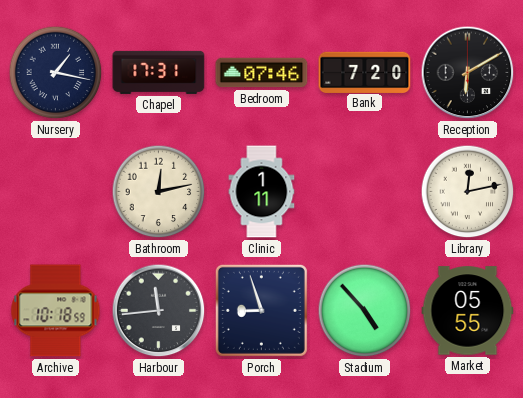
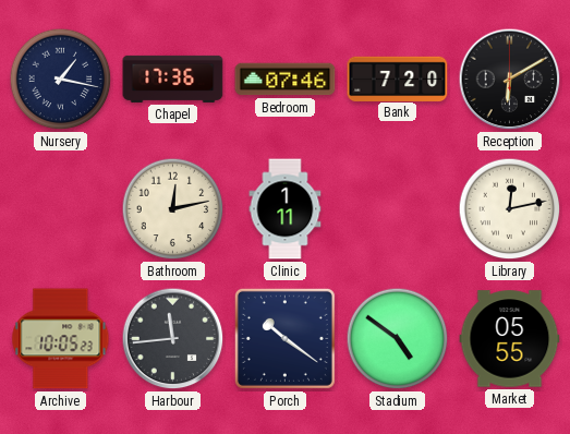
Chapel: 17:31 -> 17:36
Archive: 10:18 -> 10:05
Porch: 8:57 -> 10:21
Stadium: 4:53 -> 4:51
